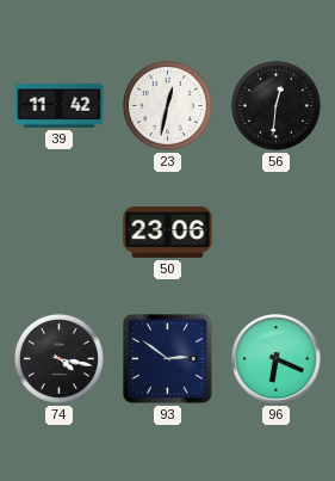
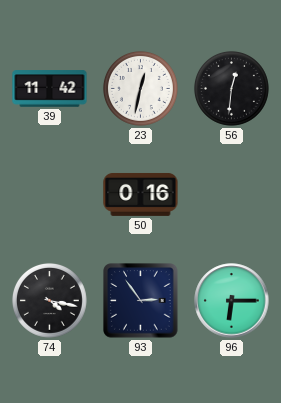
50: 23:06 -> 0:16
93: 2:51 -> 2:54
96: 6:19 -> 6:15
